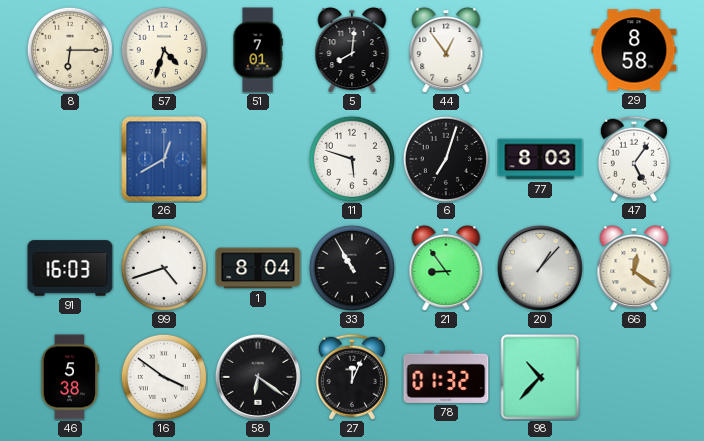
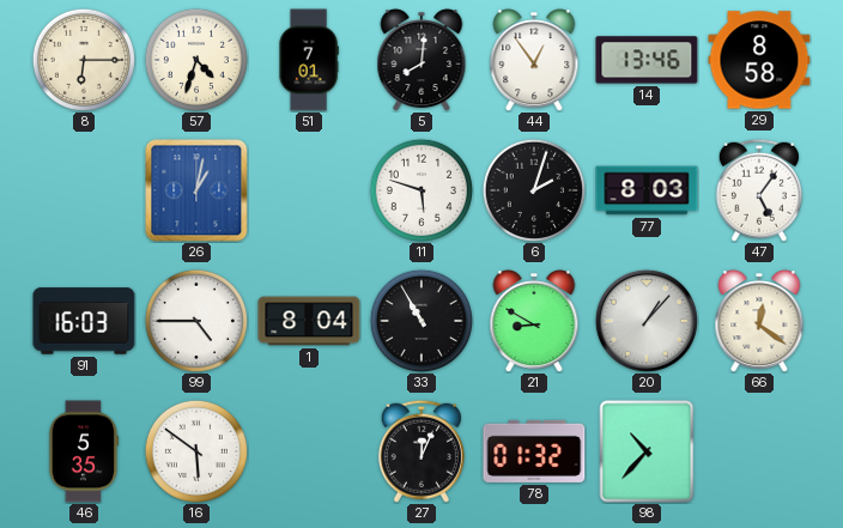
14: none -> 13:46
26: 12:40 -> 1:02
6: 7:03 -> 2:03
99: 4:42 -> 4:45
21: 8:54 -> 8:50
46: 5:38 -> 5:35
16: 3:51 -> 5:51
58: 6:21 -> none
